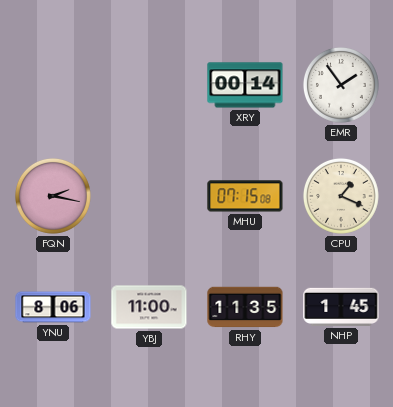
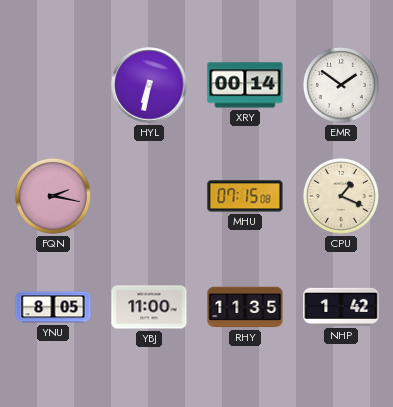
HYL: none -> 6:32
EMR: 1:54 -> 1:51
YNU: 8:06 -> 8:05
NHP: 1:45 -> 1:42
